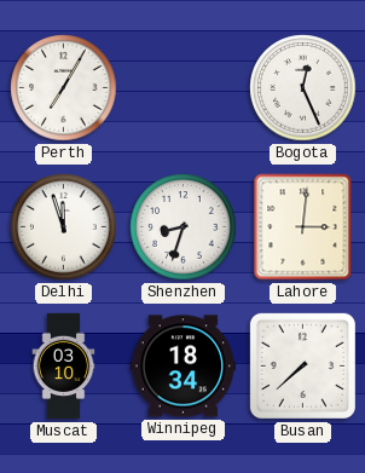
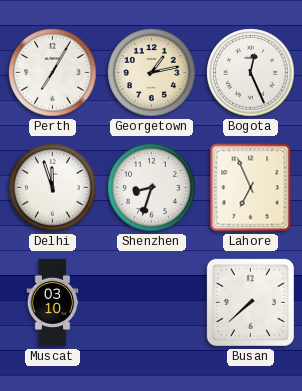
Georgetown: none -> 1:13
Lahore: 3:01 -> 6:56
Winnipeg: 18:34 -> none
